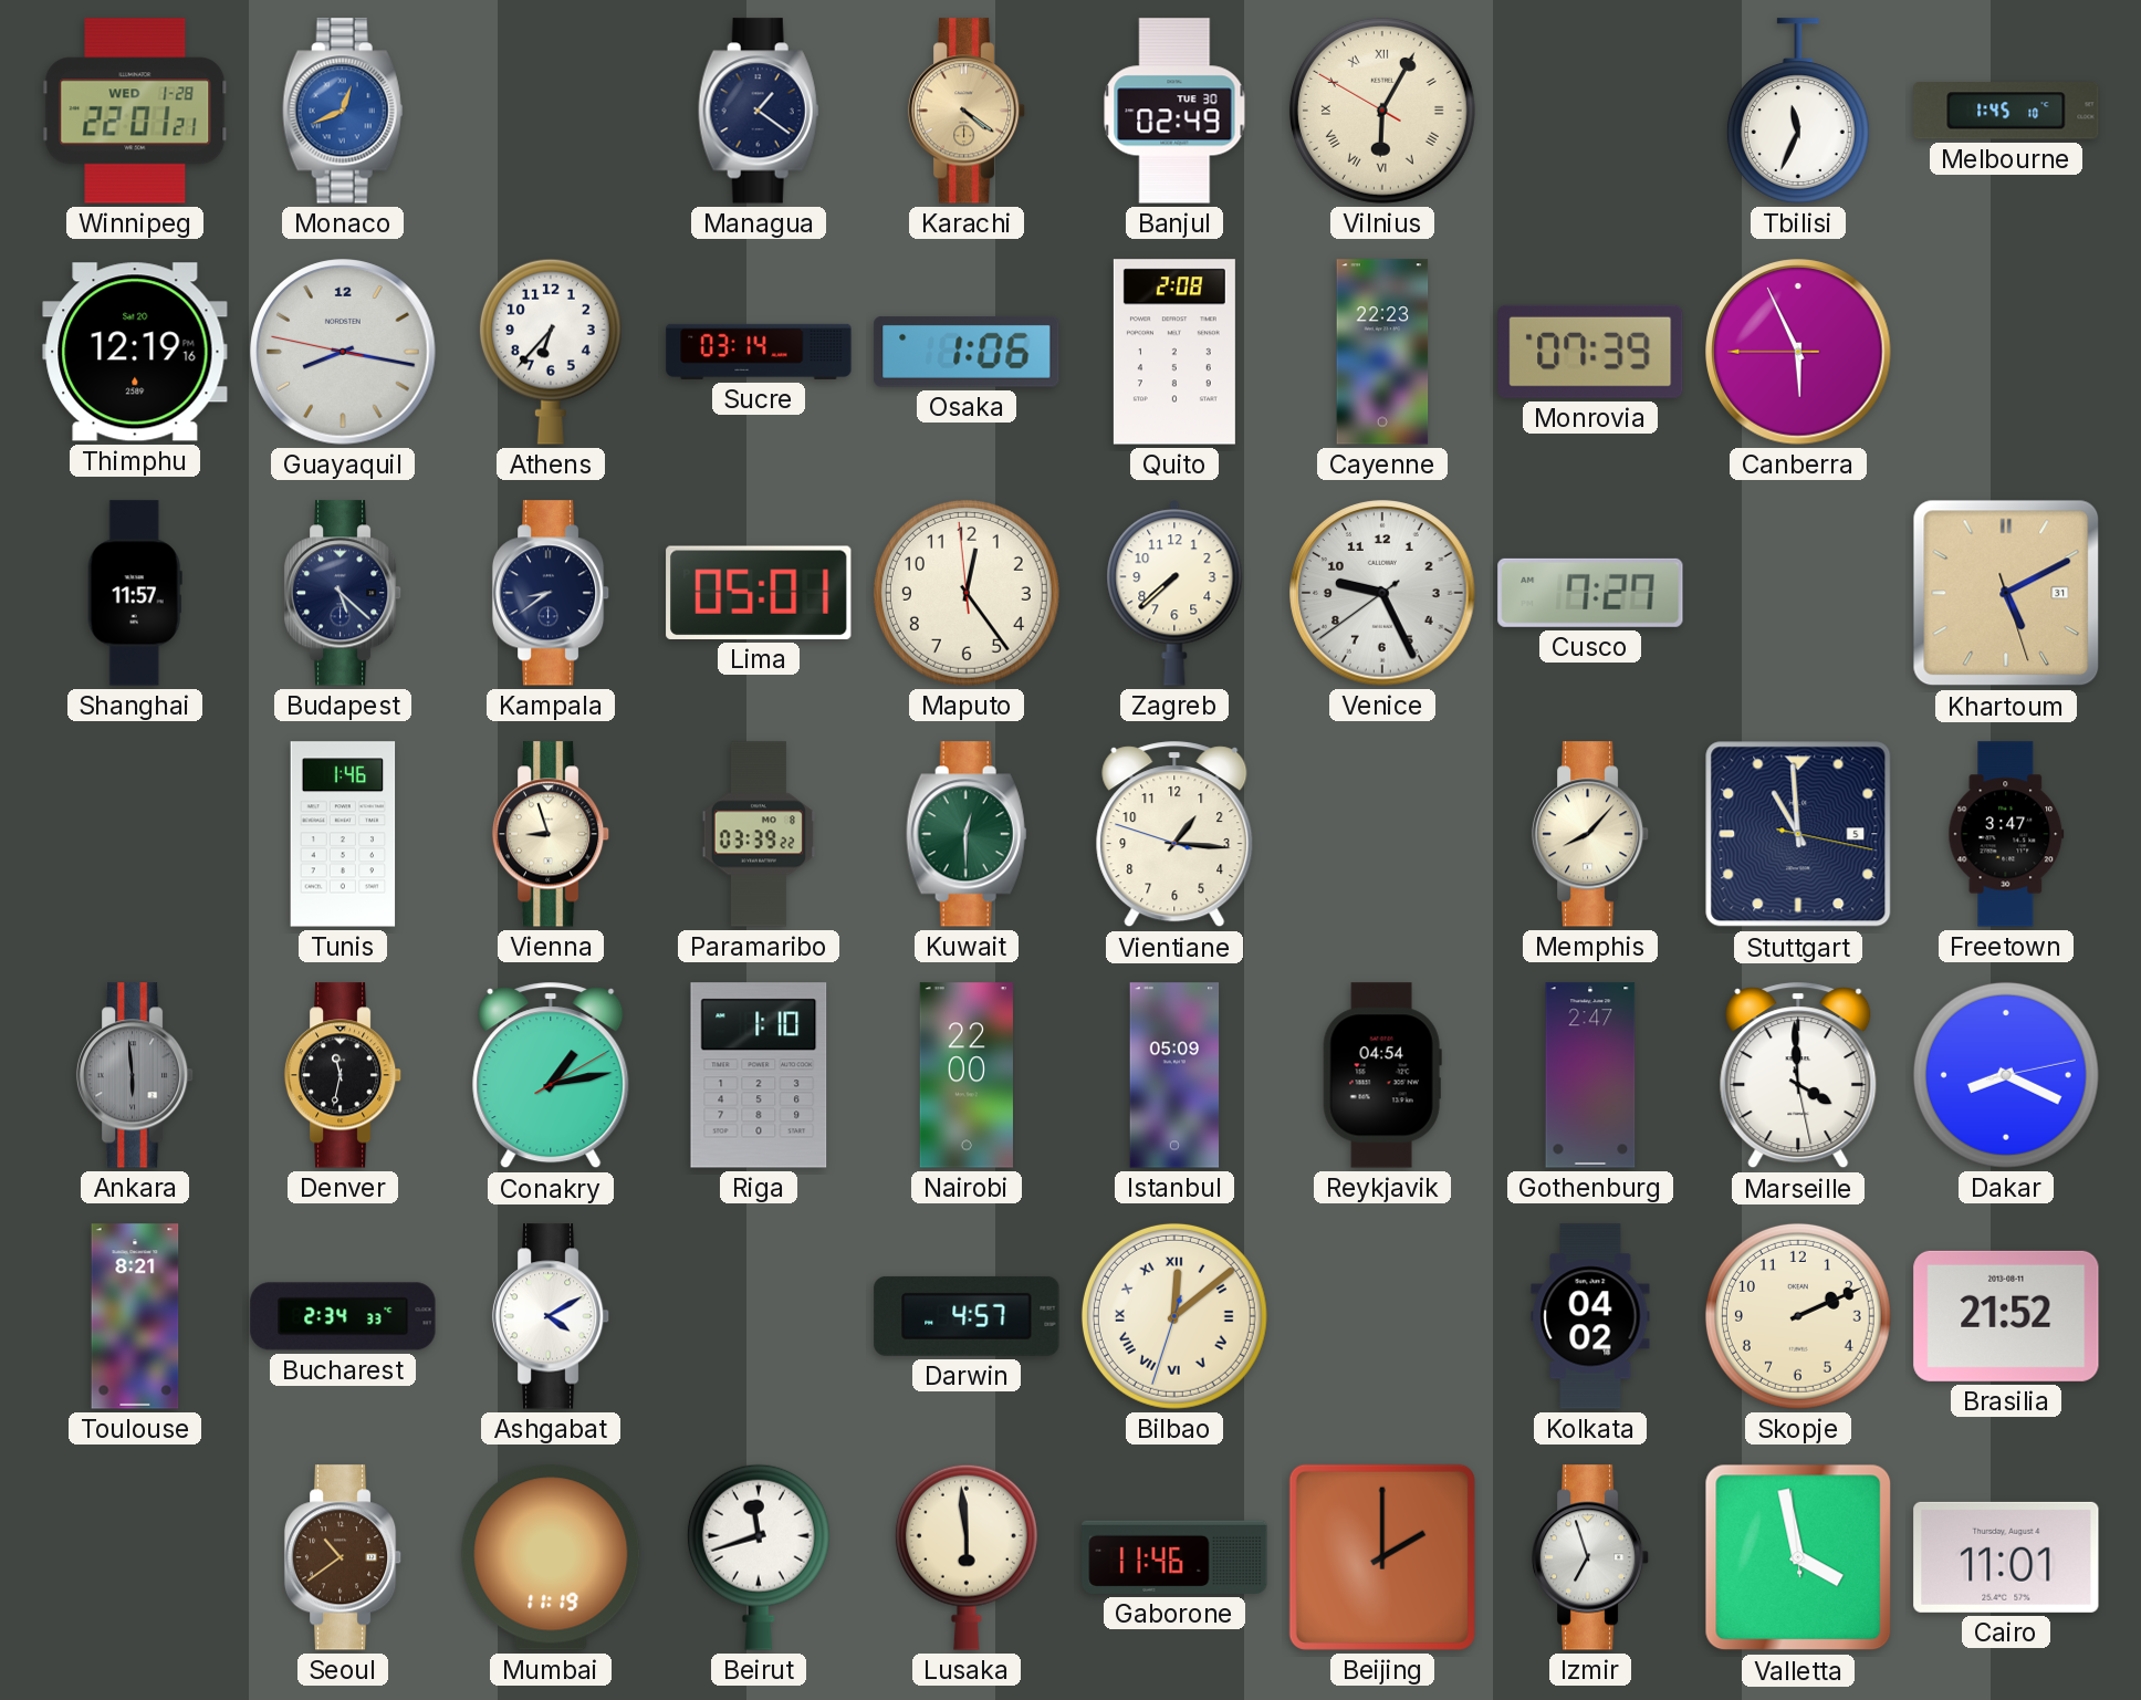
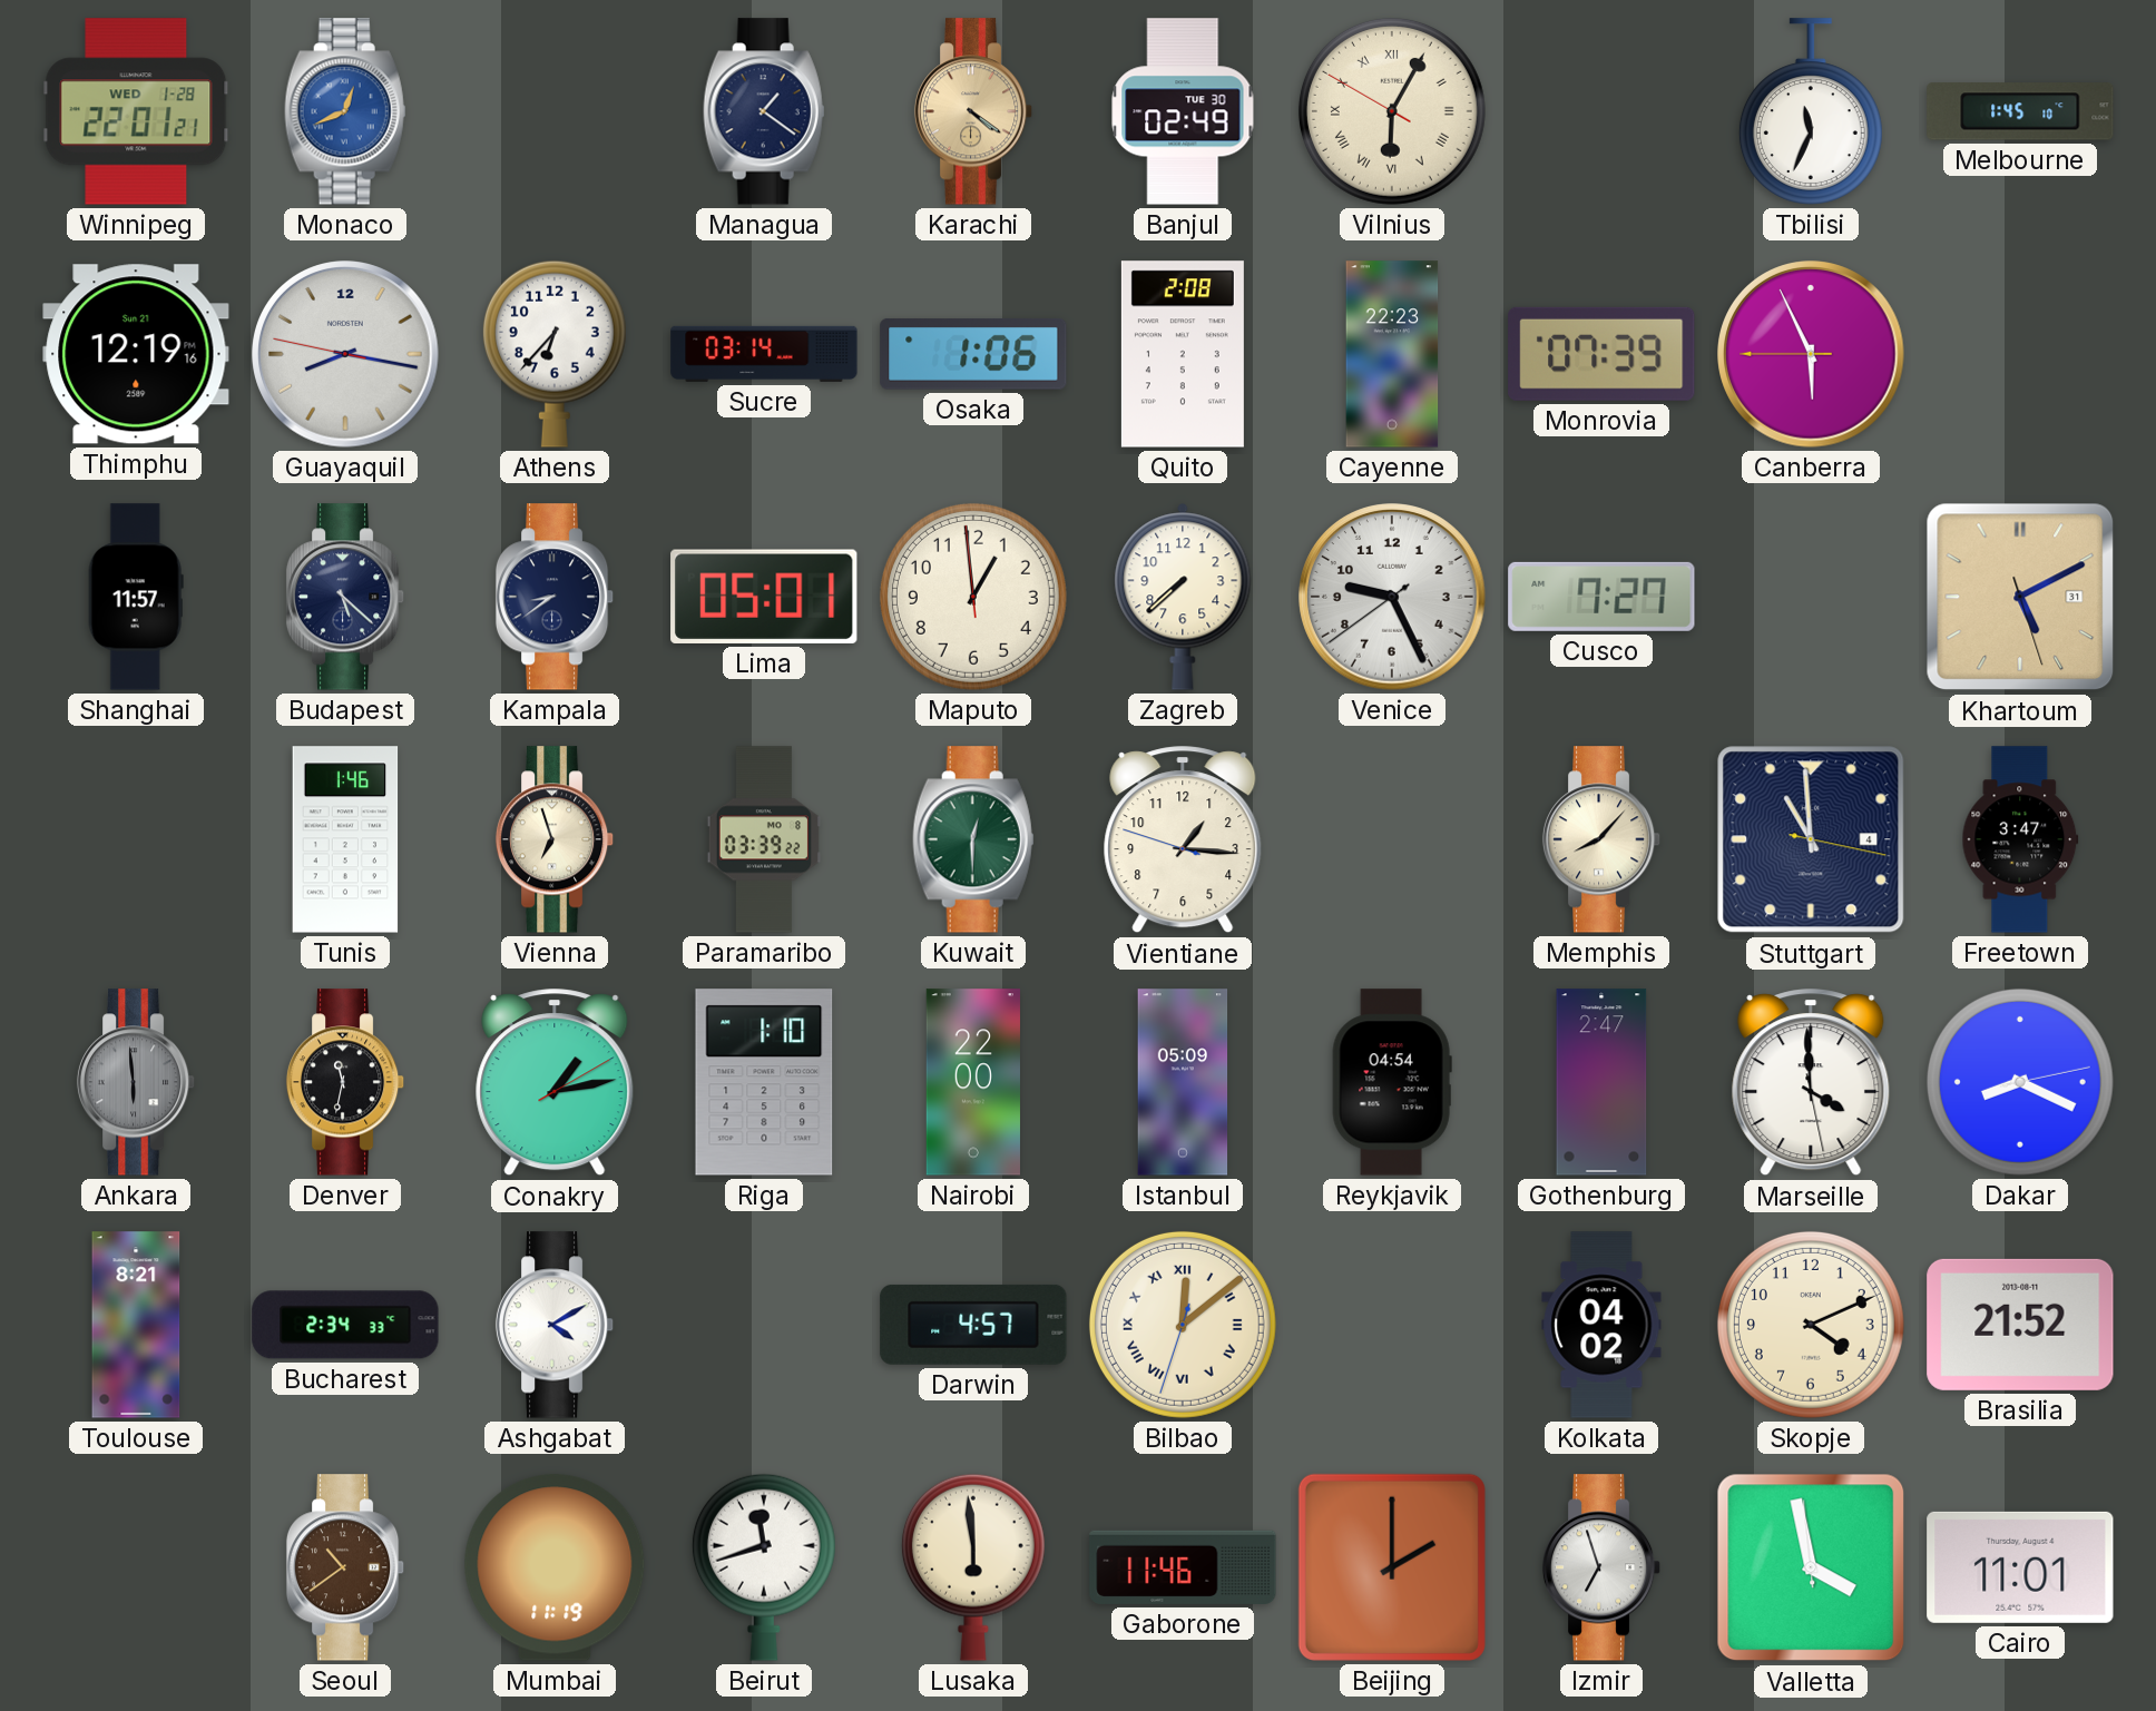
Thimphu date: Sat 20 -> Sun 21
Maputo: 12:23 -> 12:58
Vienna: 8:57 -> 6:57
Stuttgart date: 5 -> 4
Skopje: 2:11 -> 4:11
